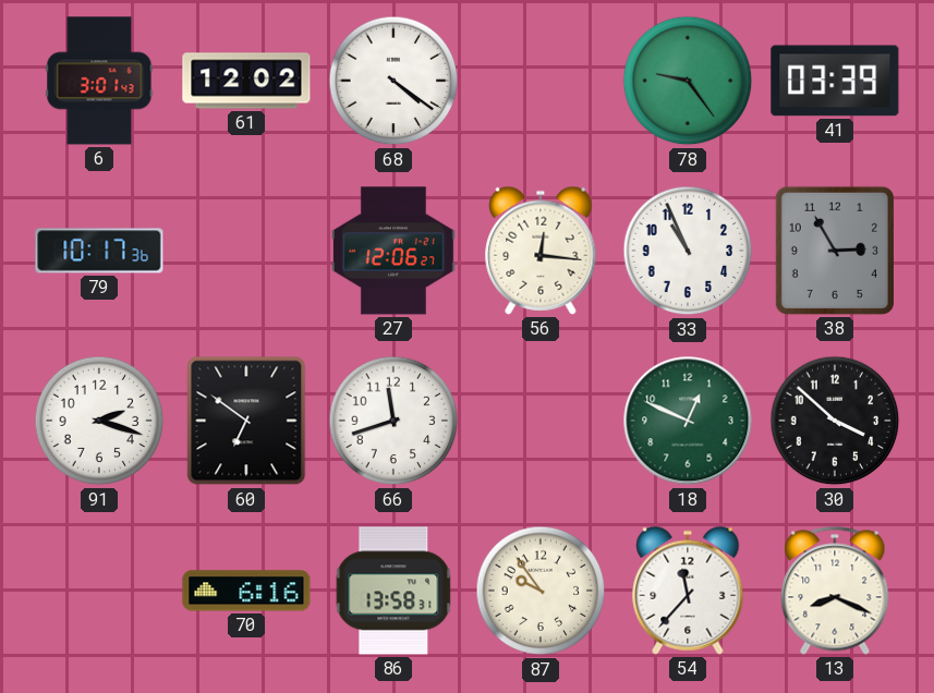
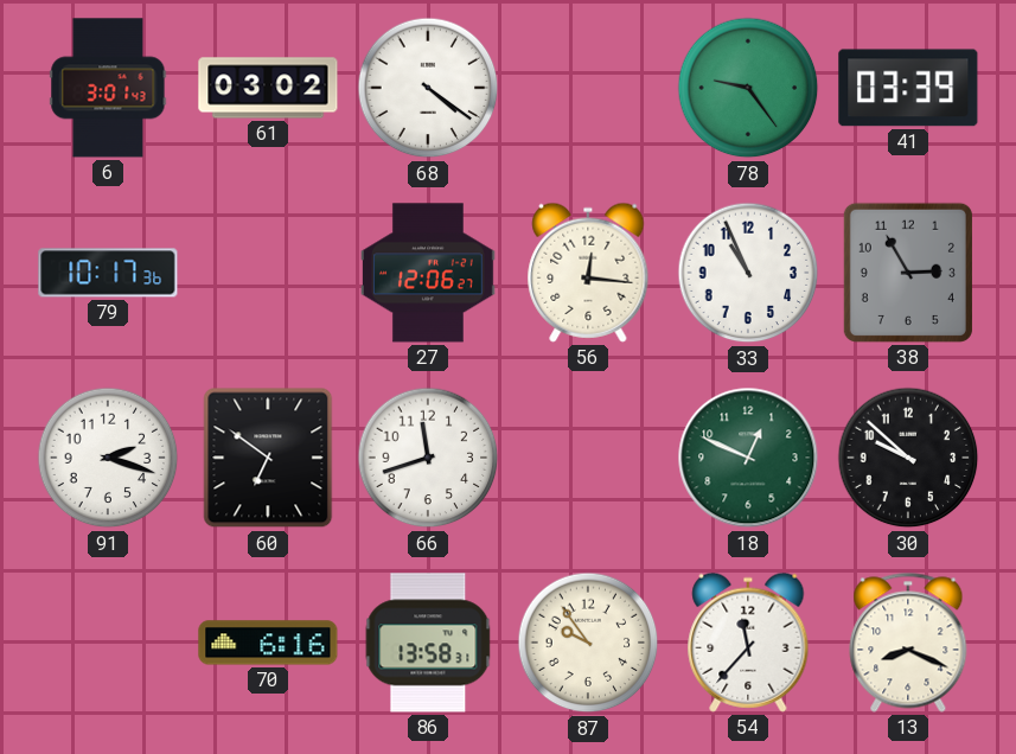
61: 12:02 -> 03:02
30: 3:52 -> 9:52
